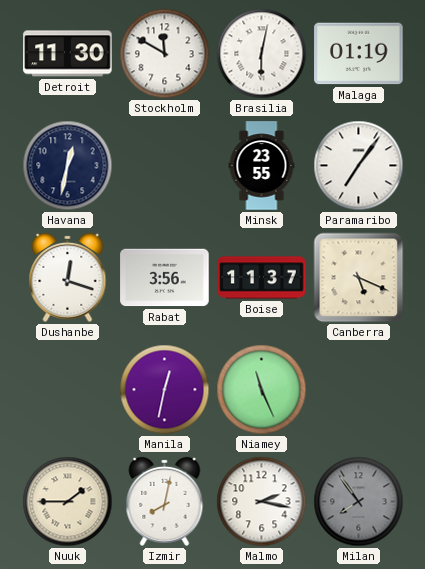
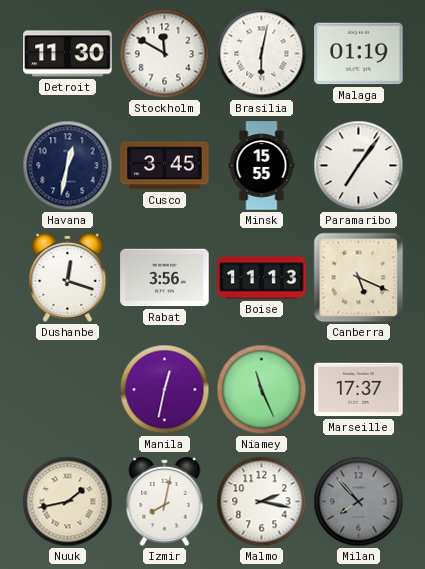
Cusco: none -> 3:45
Minsk: 23:55 -> 15:55
Boise: 11:37 -> 11:13
Marseille: none -> 17:37
Nuuk: 1:45 -> 1:43
Milan: 7:54 -> 7:53
